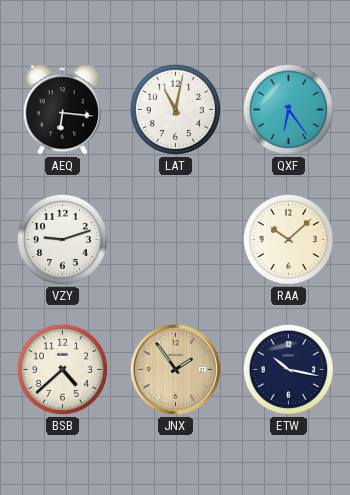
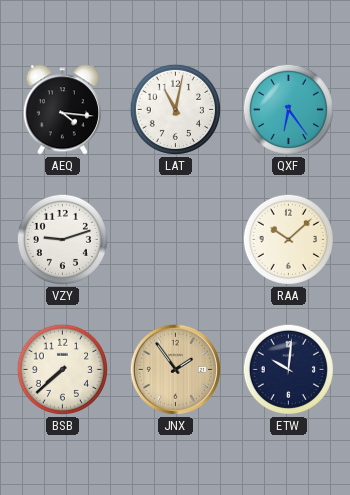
AEQ: 6:16 -> 4:16
BSB: 4:38 -> 7:38
ETW: 10:17 -> 10:01
